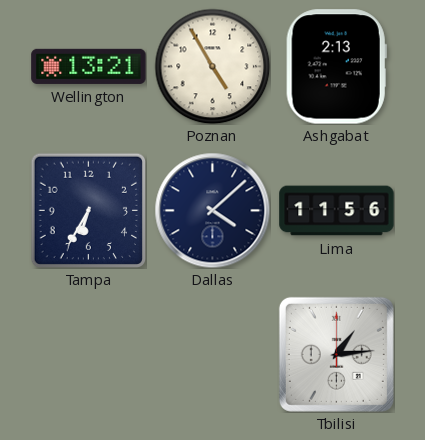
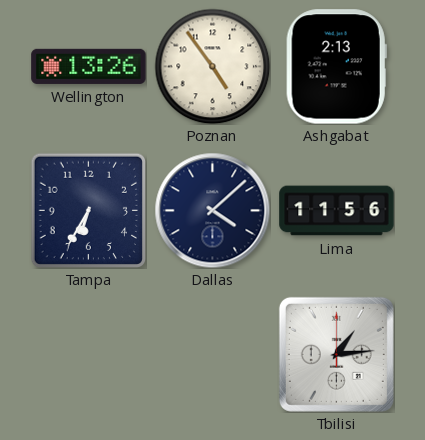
Wellington: 13:21 -> 13:26
Poznan: 4:55 -> 4:54
